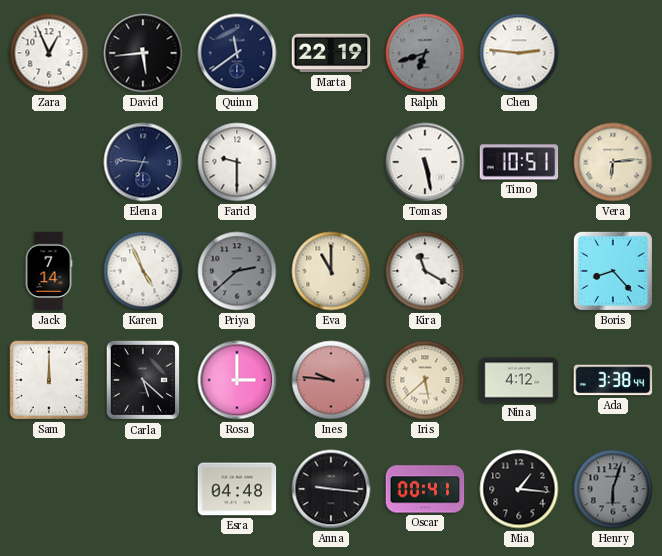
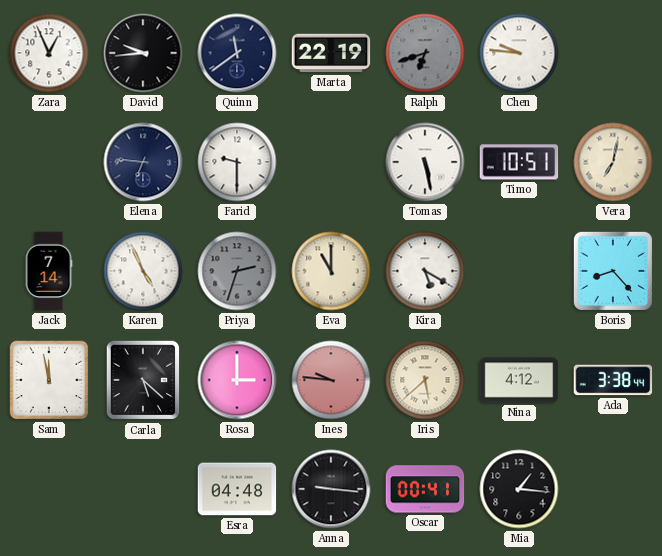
David: 5:44 -> 9:44
Chen: 2:46 -> 9:46
Vera: 6:14 -> 7:02
Priya: 2:38 -> 2:33
Kira: 11:20 -> 5:20
Sam: 12:00 -> 11:58
Henry: 6:03 -> none
